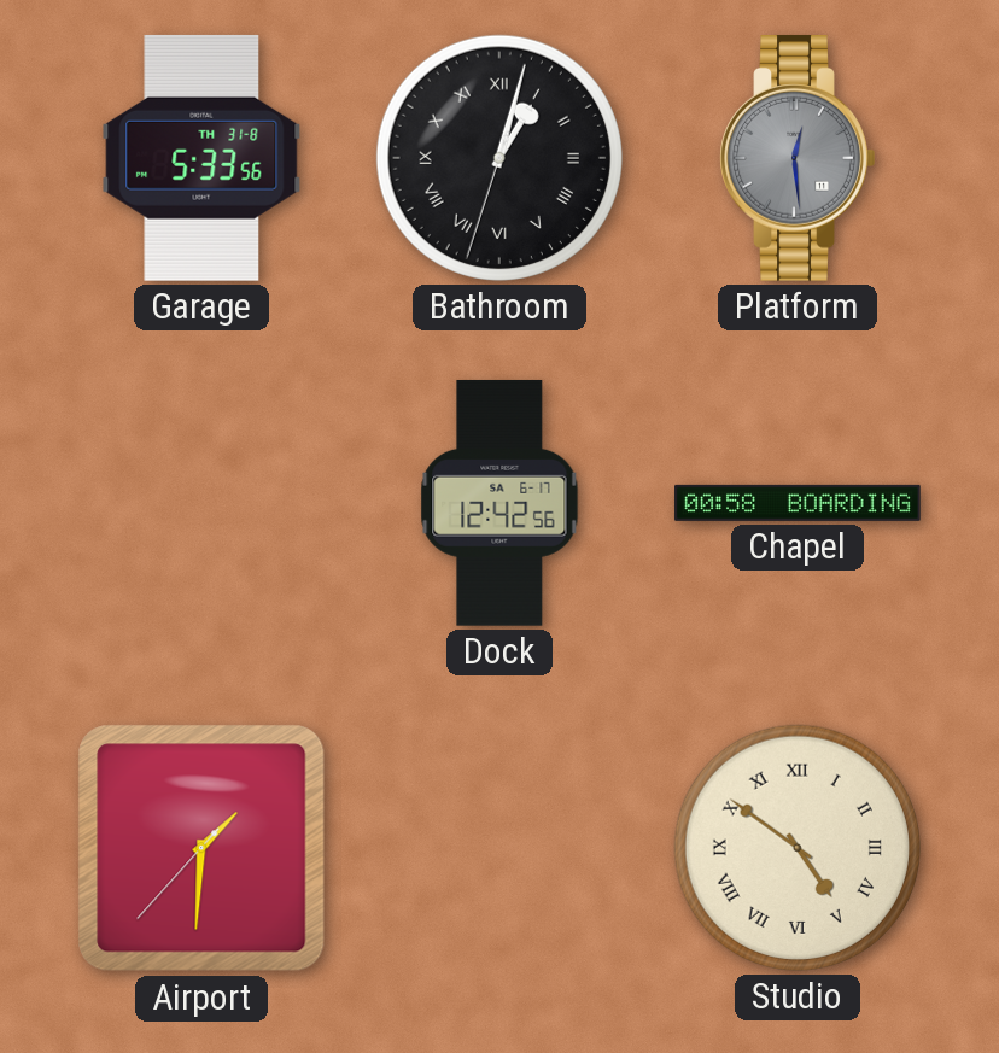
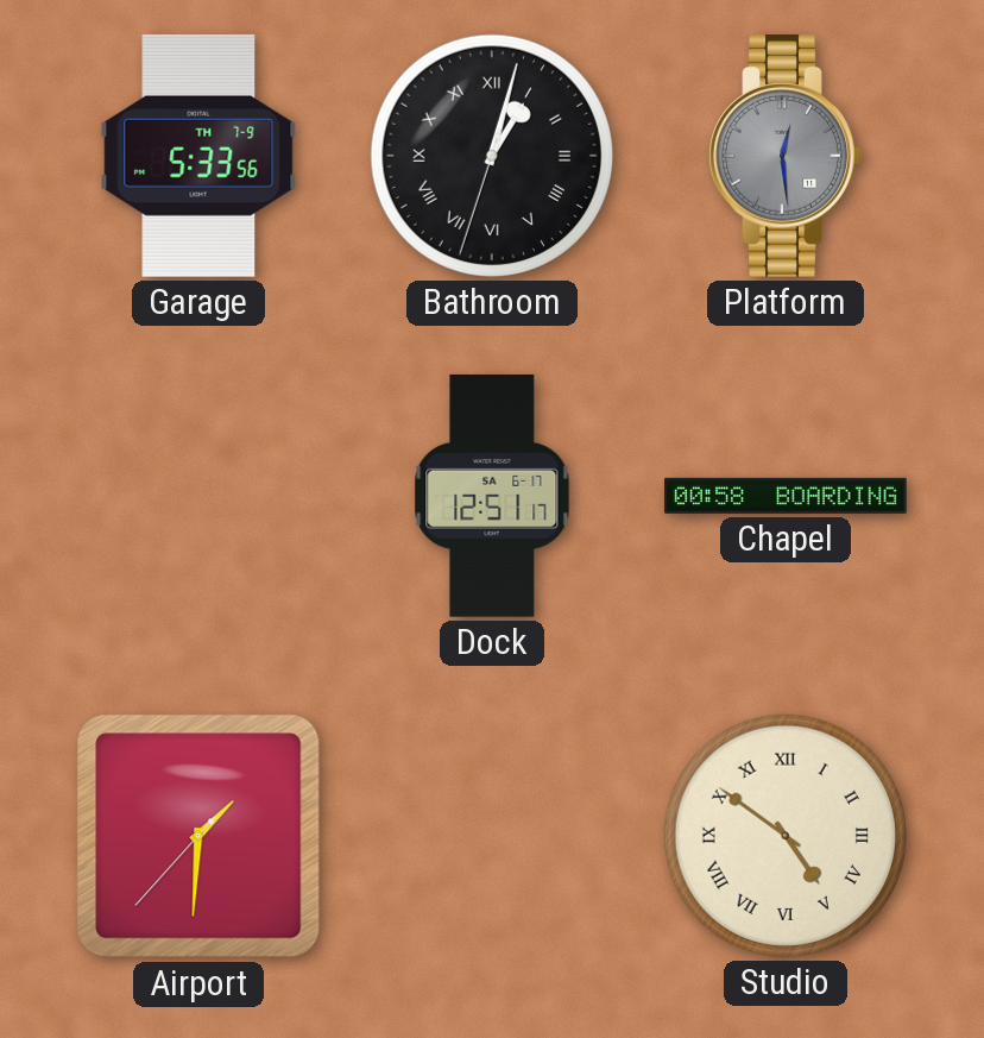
Garage date: TH 31-8 -> TH 7-9
Dock: 12:42 -> 12:51
